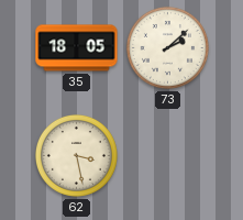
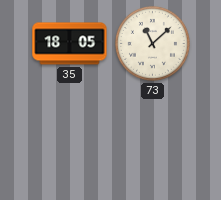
73: 2:08 -> 11:08
62: 3:28 -> none
